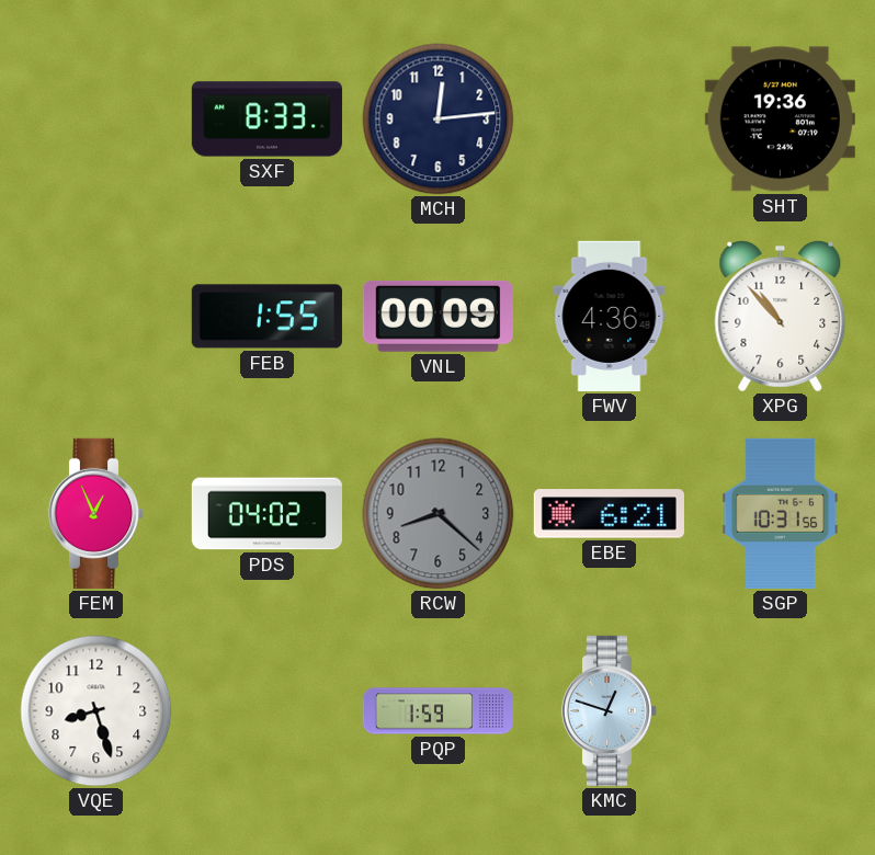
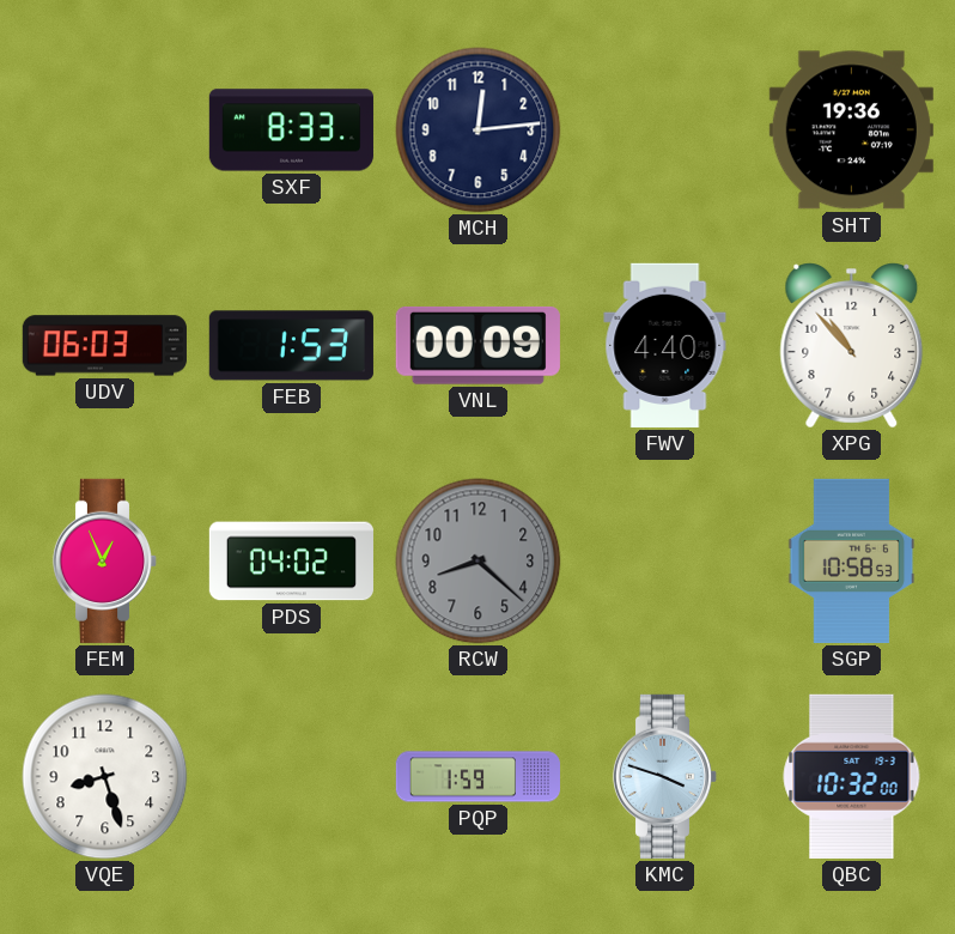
UDV: none -> 06:03
FEB: 1:55 -> 1:53
FWV: 4:36 -> 4:40
EBE: 6:21 -> none
SGP: 10:31 -> 10:58
KMC: 12:48 -> 3:48
QBC: none -> 10:32
